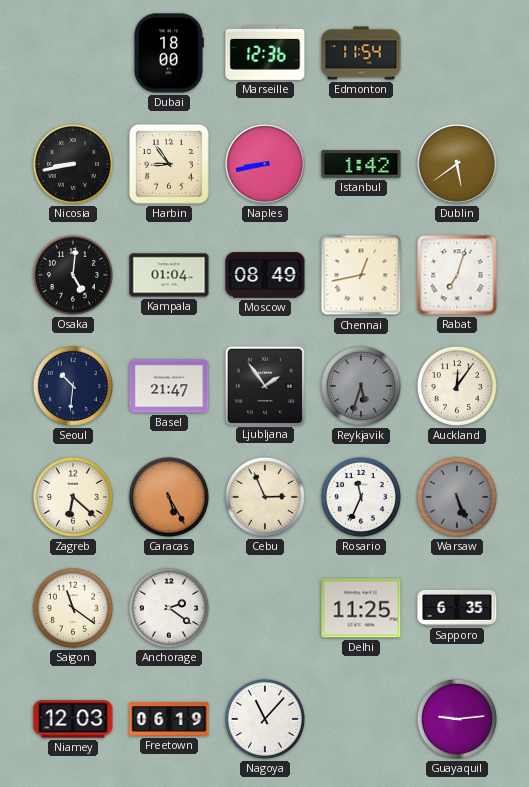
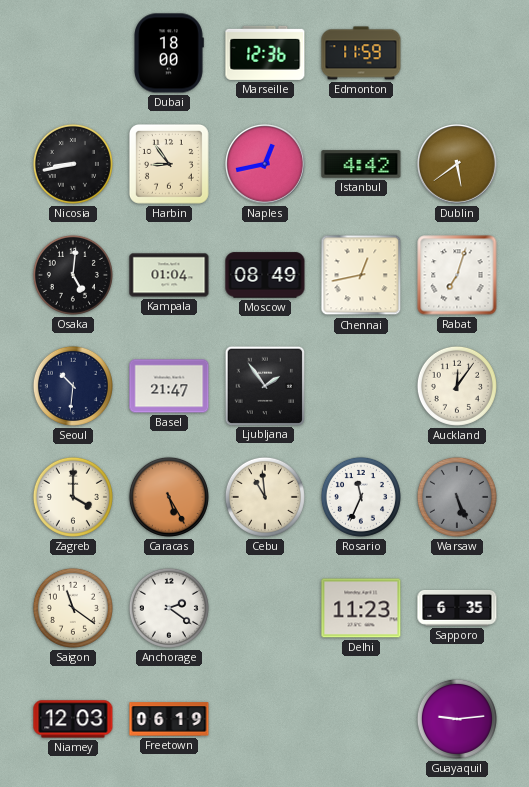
Edmonton: 11:54 -> 11:59
Naples: 8:43 -> 12:43
Istanbul: 1:42 -> 4:42
Reykjavik: 5:33 -> none
Zagreb: 6:22 -> 4:00
Cebu: 2:56 -> 10:59
Delhi: 11:25 -> 11:23
Nagoya: 11:07 -> none
